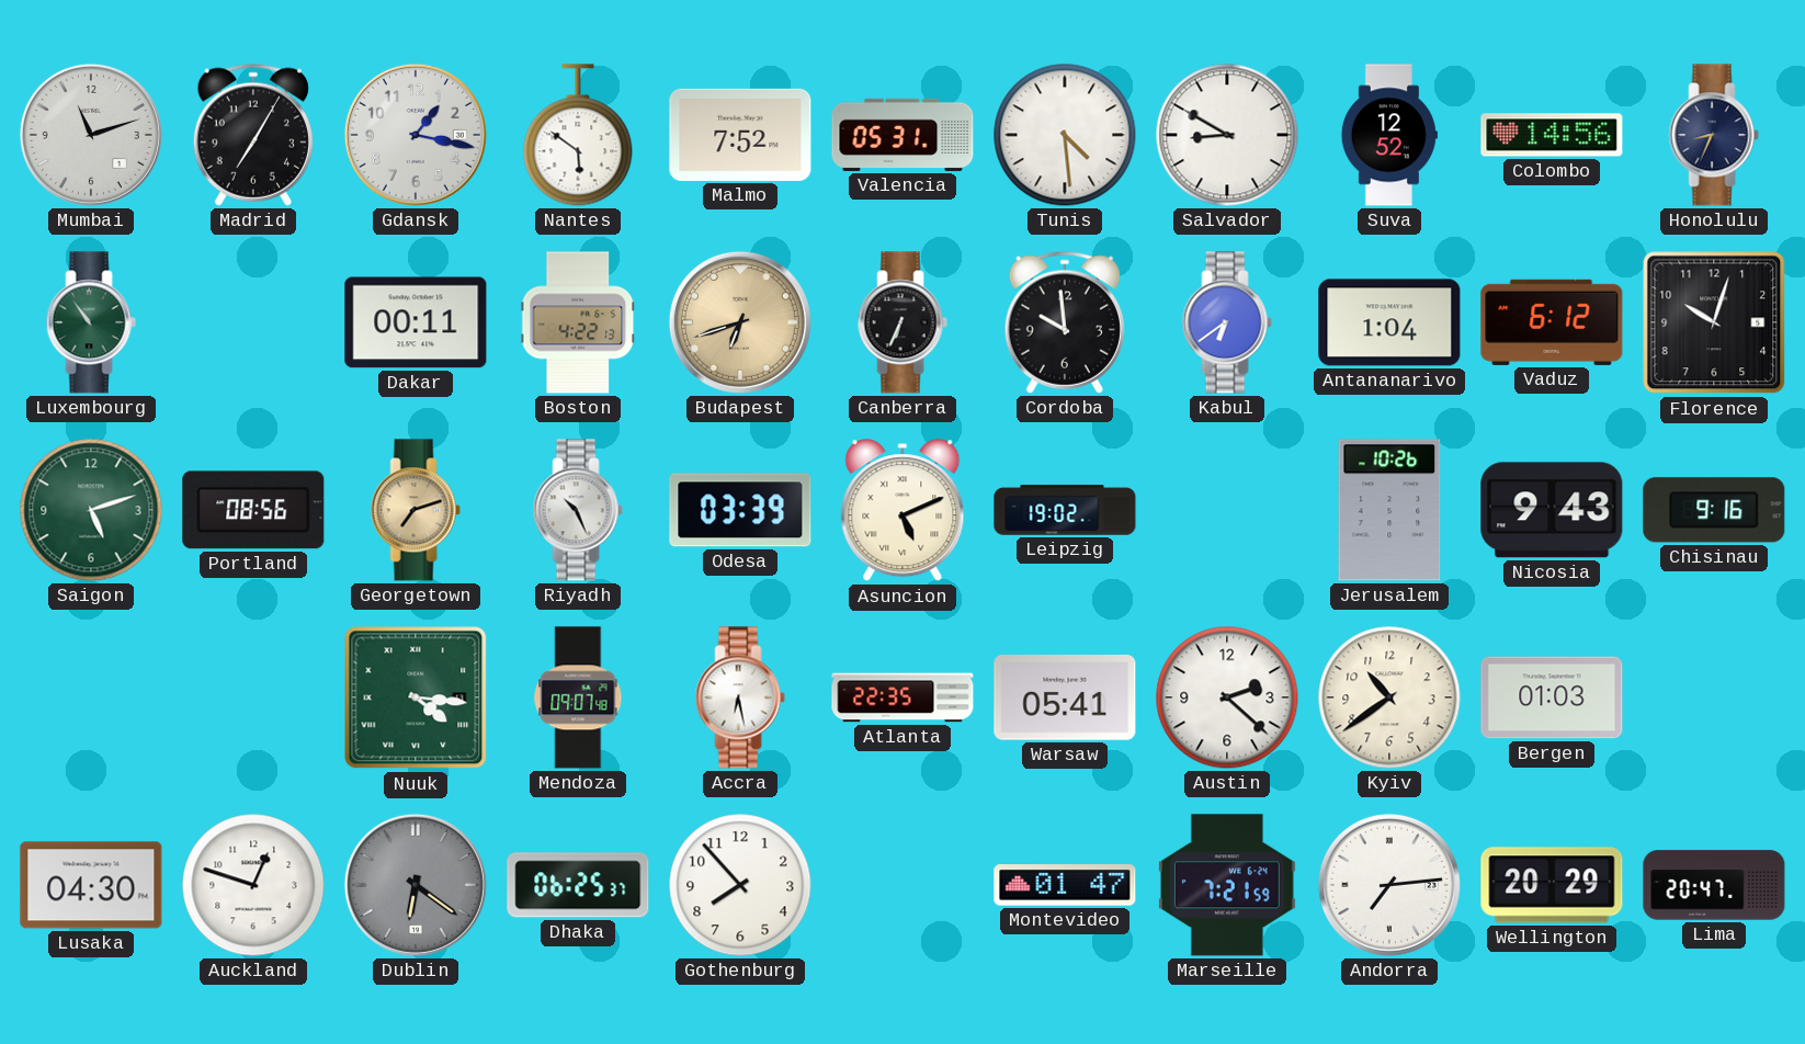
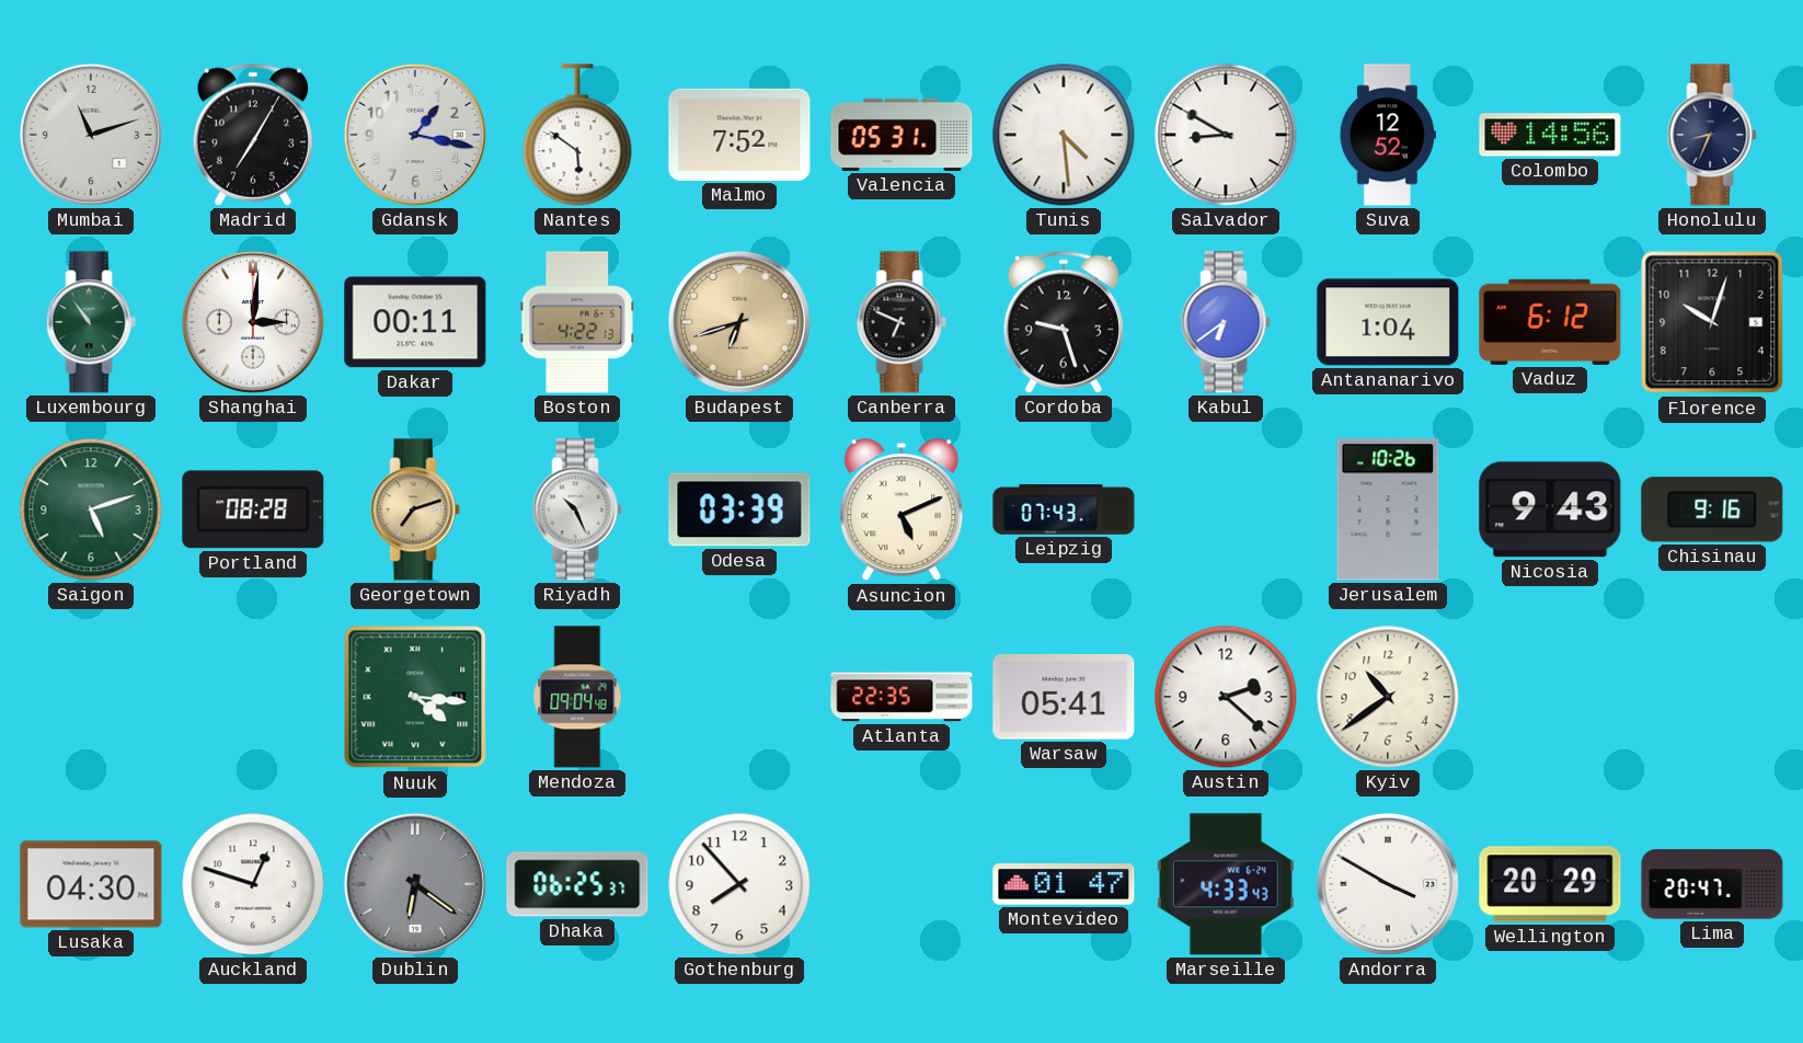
Shanghai: none -> 3:01
Canberra: 6:34 -> 6:49
Cordoba: 9:59 -> 9:27
Portland: 08:56 -> 08:28
Leipzig: 19:02 -> 07:43
Mendoza: 09:07 -> 09:04
Accra: 6:28 -> none
Bergen: 01:03 -> none
Marseille: 7:21 -> 4:33
Andorra: 7:14 -> 3:50
